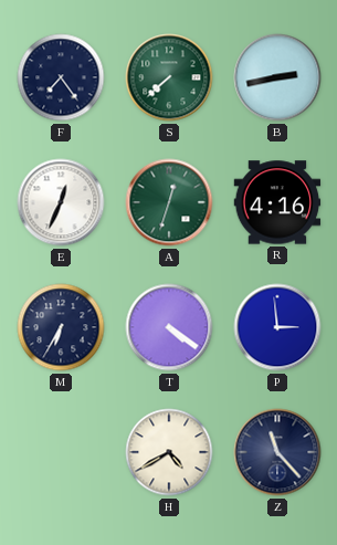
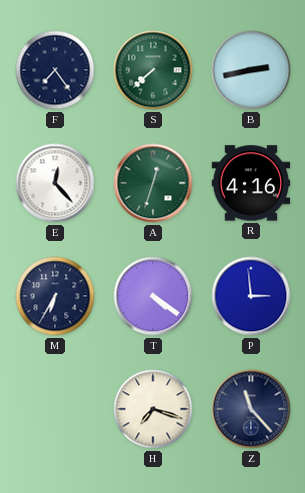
E: 12:34 -> 12:23
H: 4:40 -> 7:18
